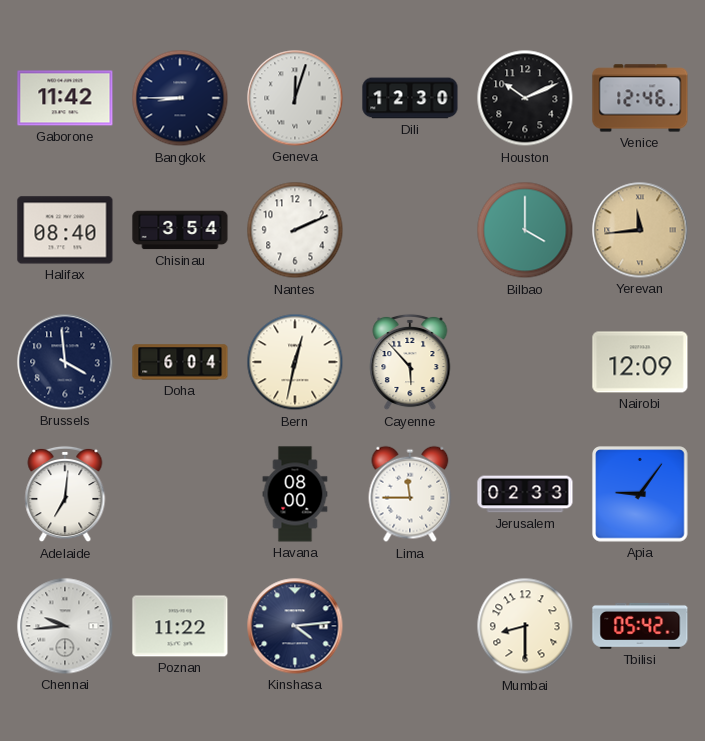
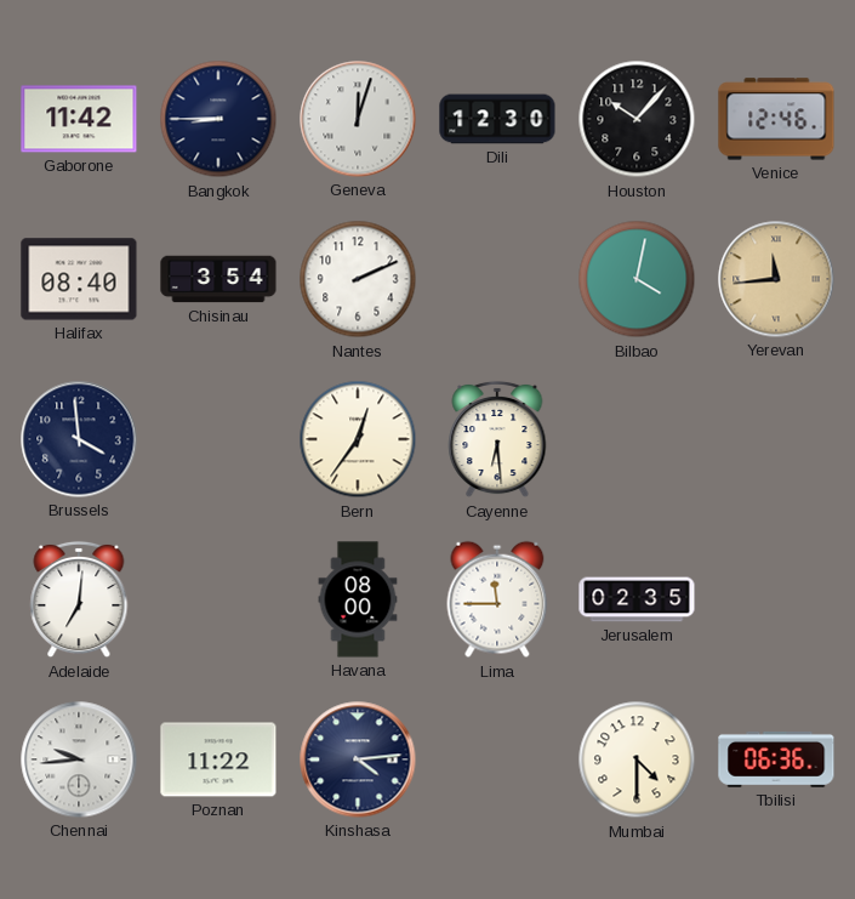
Houston: 10:11 -> 10:07
Bilbao: 4:00 -> 4:02
Doha: 6:04 -> none
Bern: 12:32 -> 12:36
Cayenne: 5:53 -> 6:29
Nairobi: 12:09 -> none
Jerusalem: 02:33 -> 02:35
Apia: 9:06 -> none
Mumbai: 8:30 -> 4:30
Tbilisi: 05:42 -> 06:36
